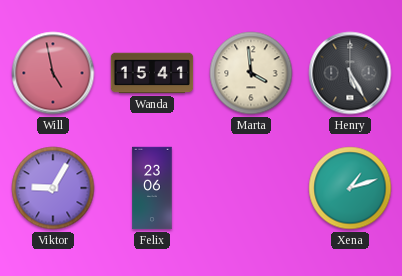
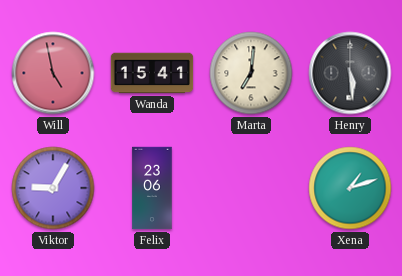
Marta: 3:59 -> 7:01
Henry: 5:25 -> 5:29
